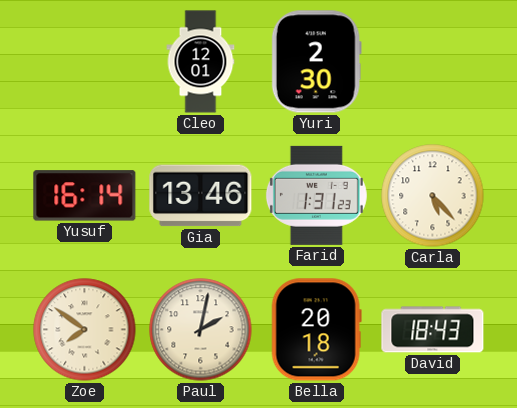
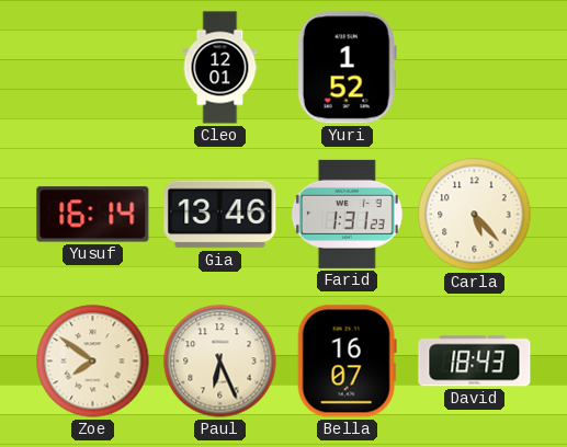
Yuri: 2:30 -> 1:52
Paul: 2:02 -> 6:26
Bella: 20:18 -> 16:07
